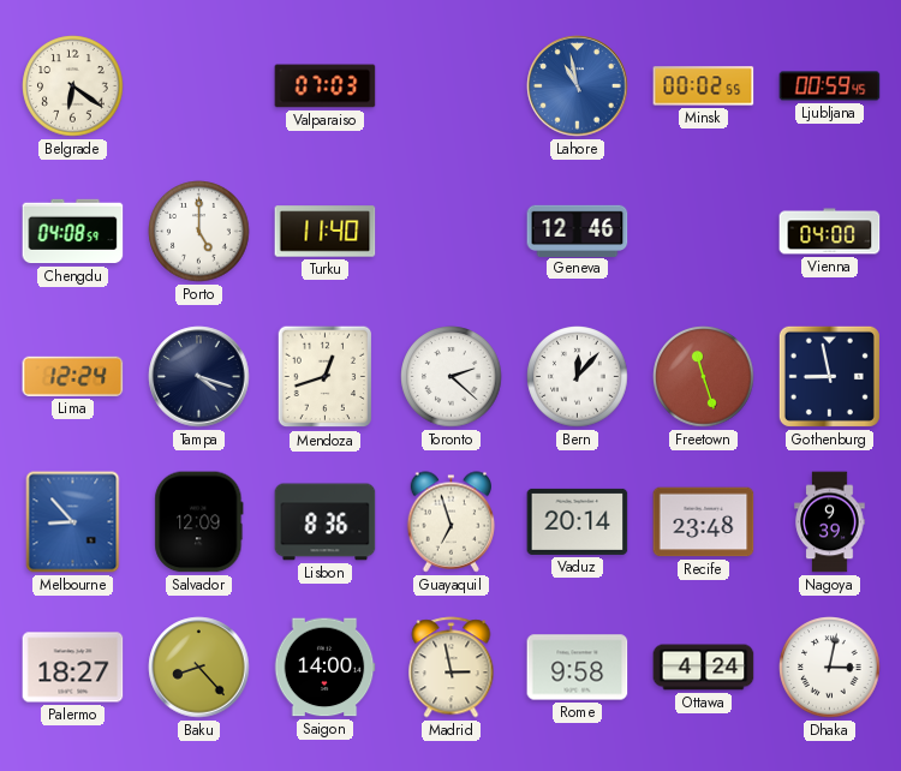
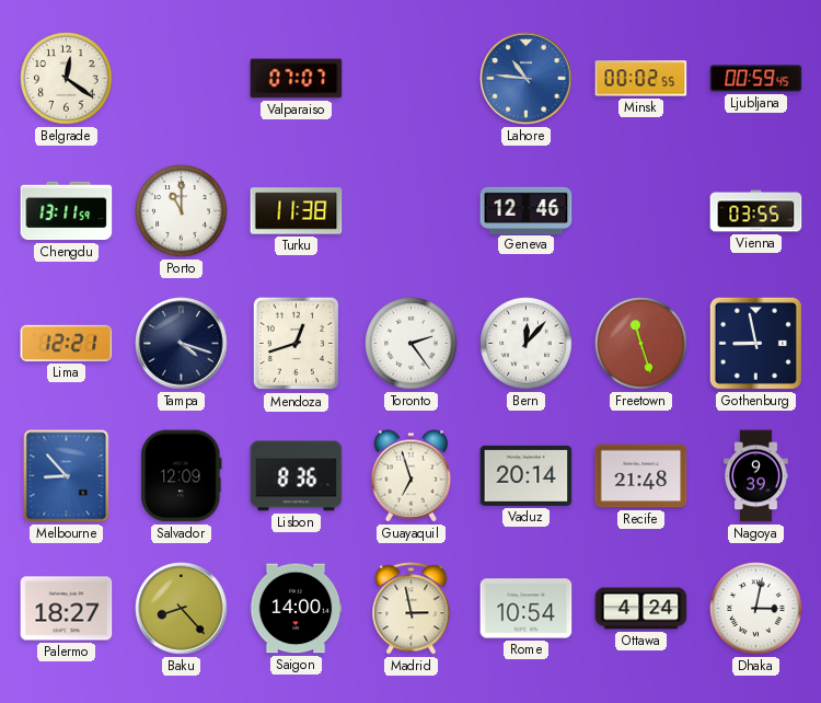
Belgrade: 6:21 -> 12:21
Valparaiso: 07:03 -> 07:07
Lahore: 10:58 -> 10:46
Chengdu: 04:08 -> 13:11
Porto: 5:00 -> 11:00
Turku: 11:40 -> 11:38
Vienna: 04:00 -> 03:55
Lima: 12:24 -> 12:21
Toronto: 2:22 -> 2:24
Recife: 23:48 -> 21:48
Rome: 9:58 -> 10:54
